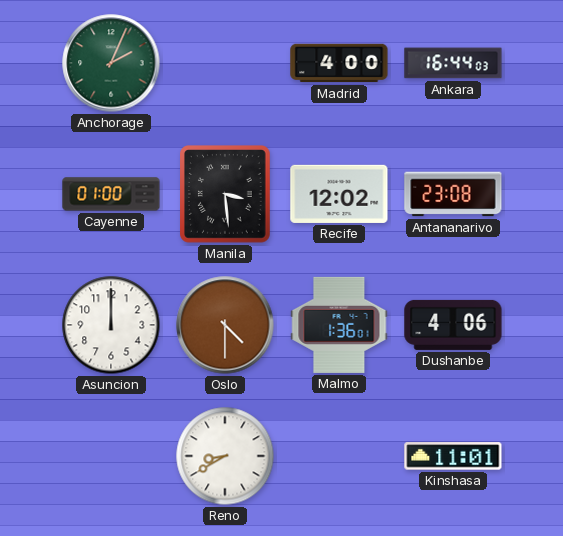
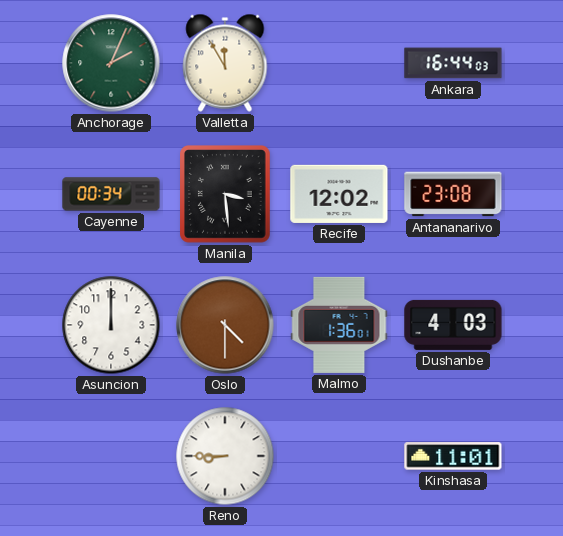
Valletta: none -> 11:55
Madrid: 4:00 -> none
Cayenne: 01:00 -> 00:34
Dushanbe: 4:06 -> 4:03
Reno: 8:40 -> 8:45
